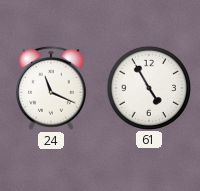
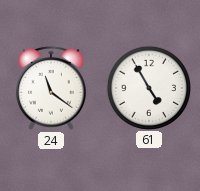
24: 11:19 -> 11:21
